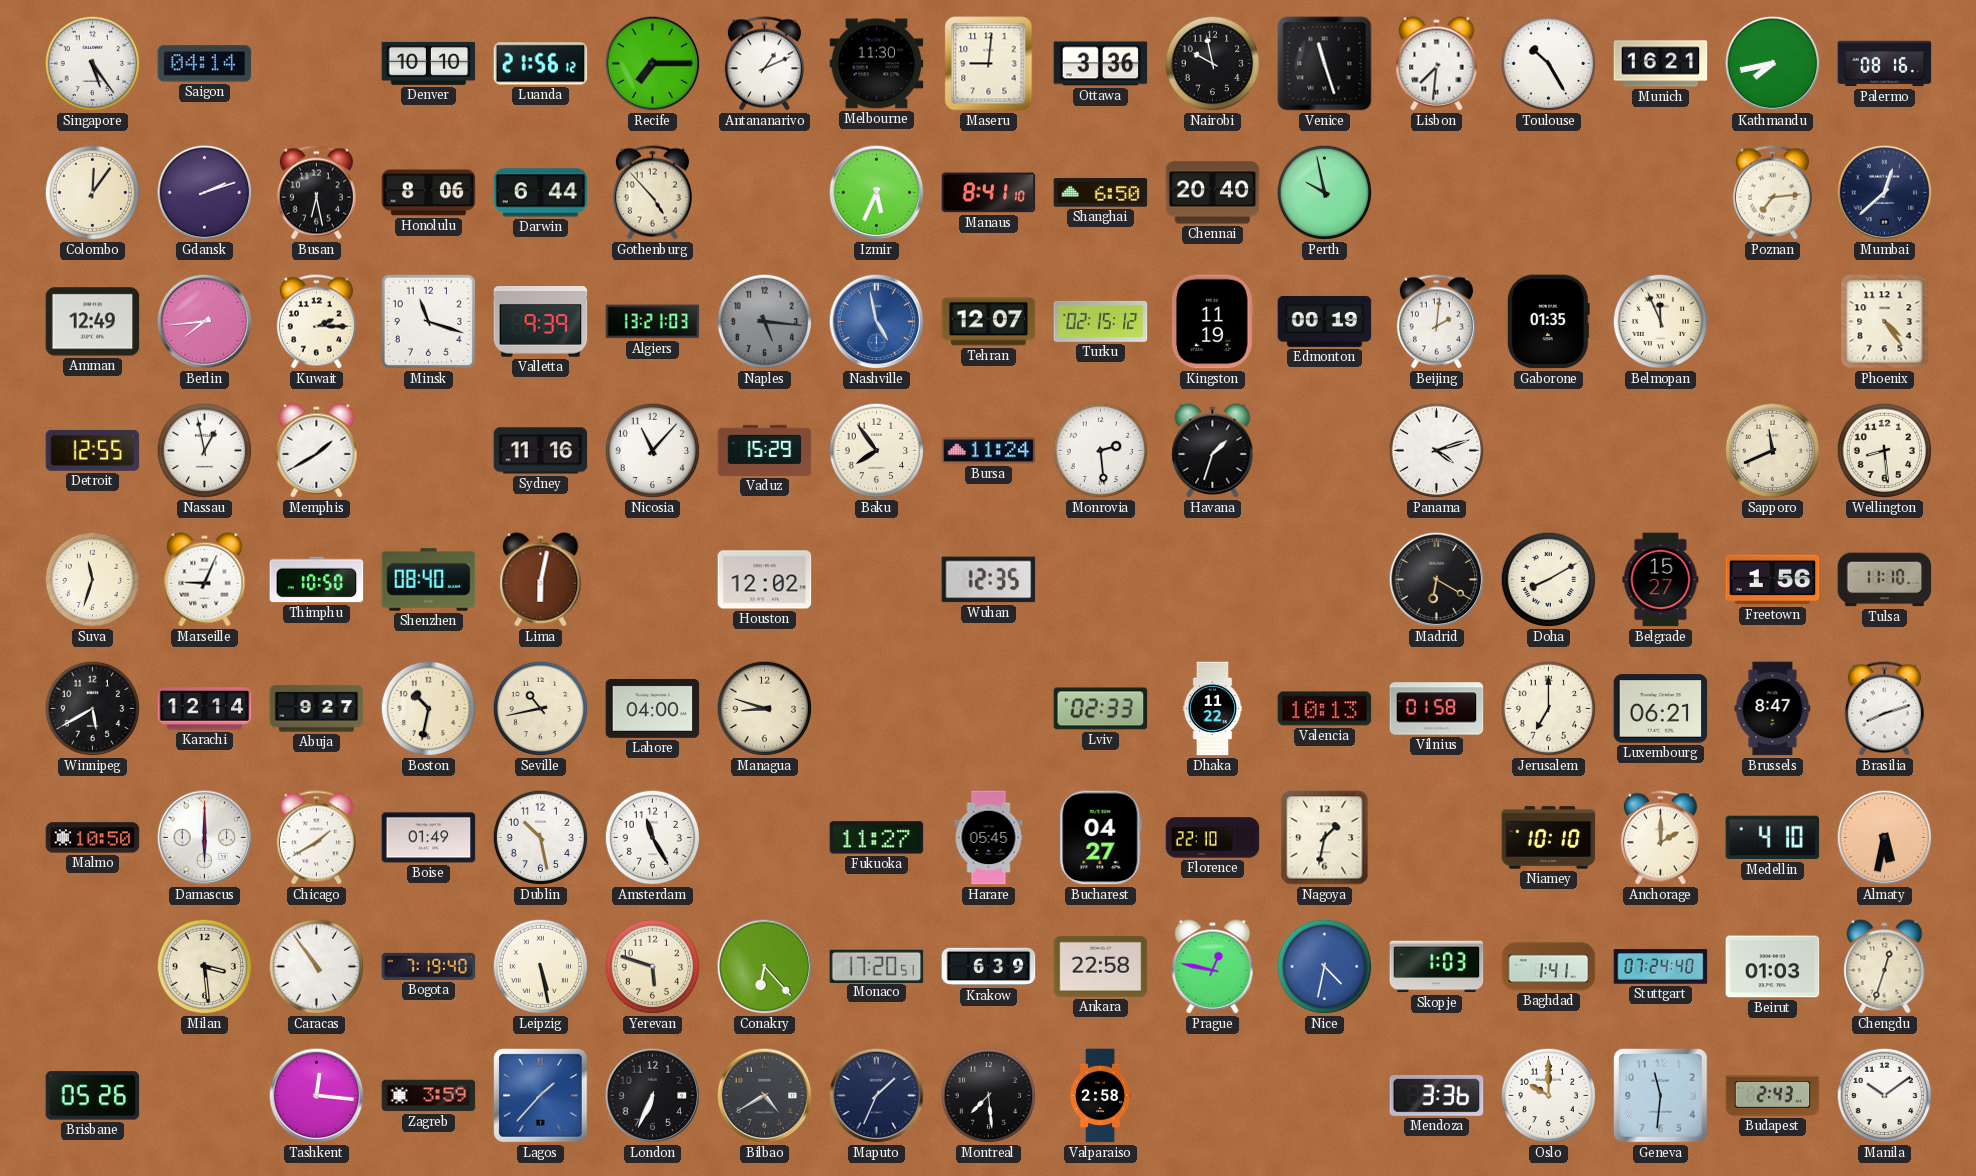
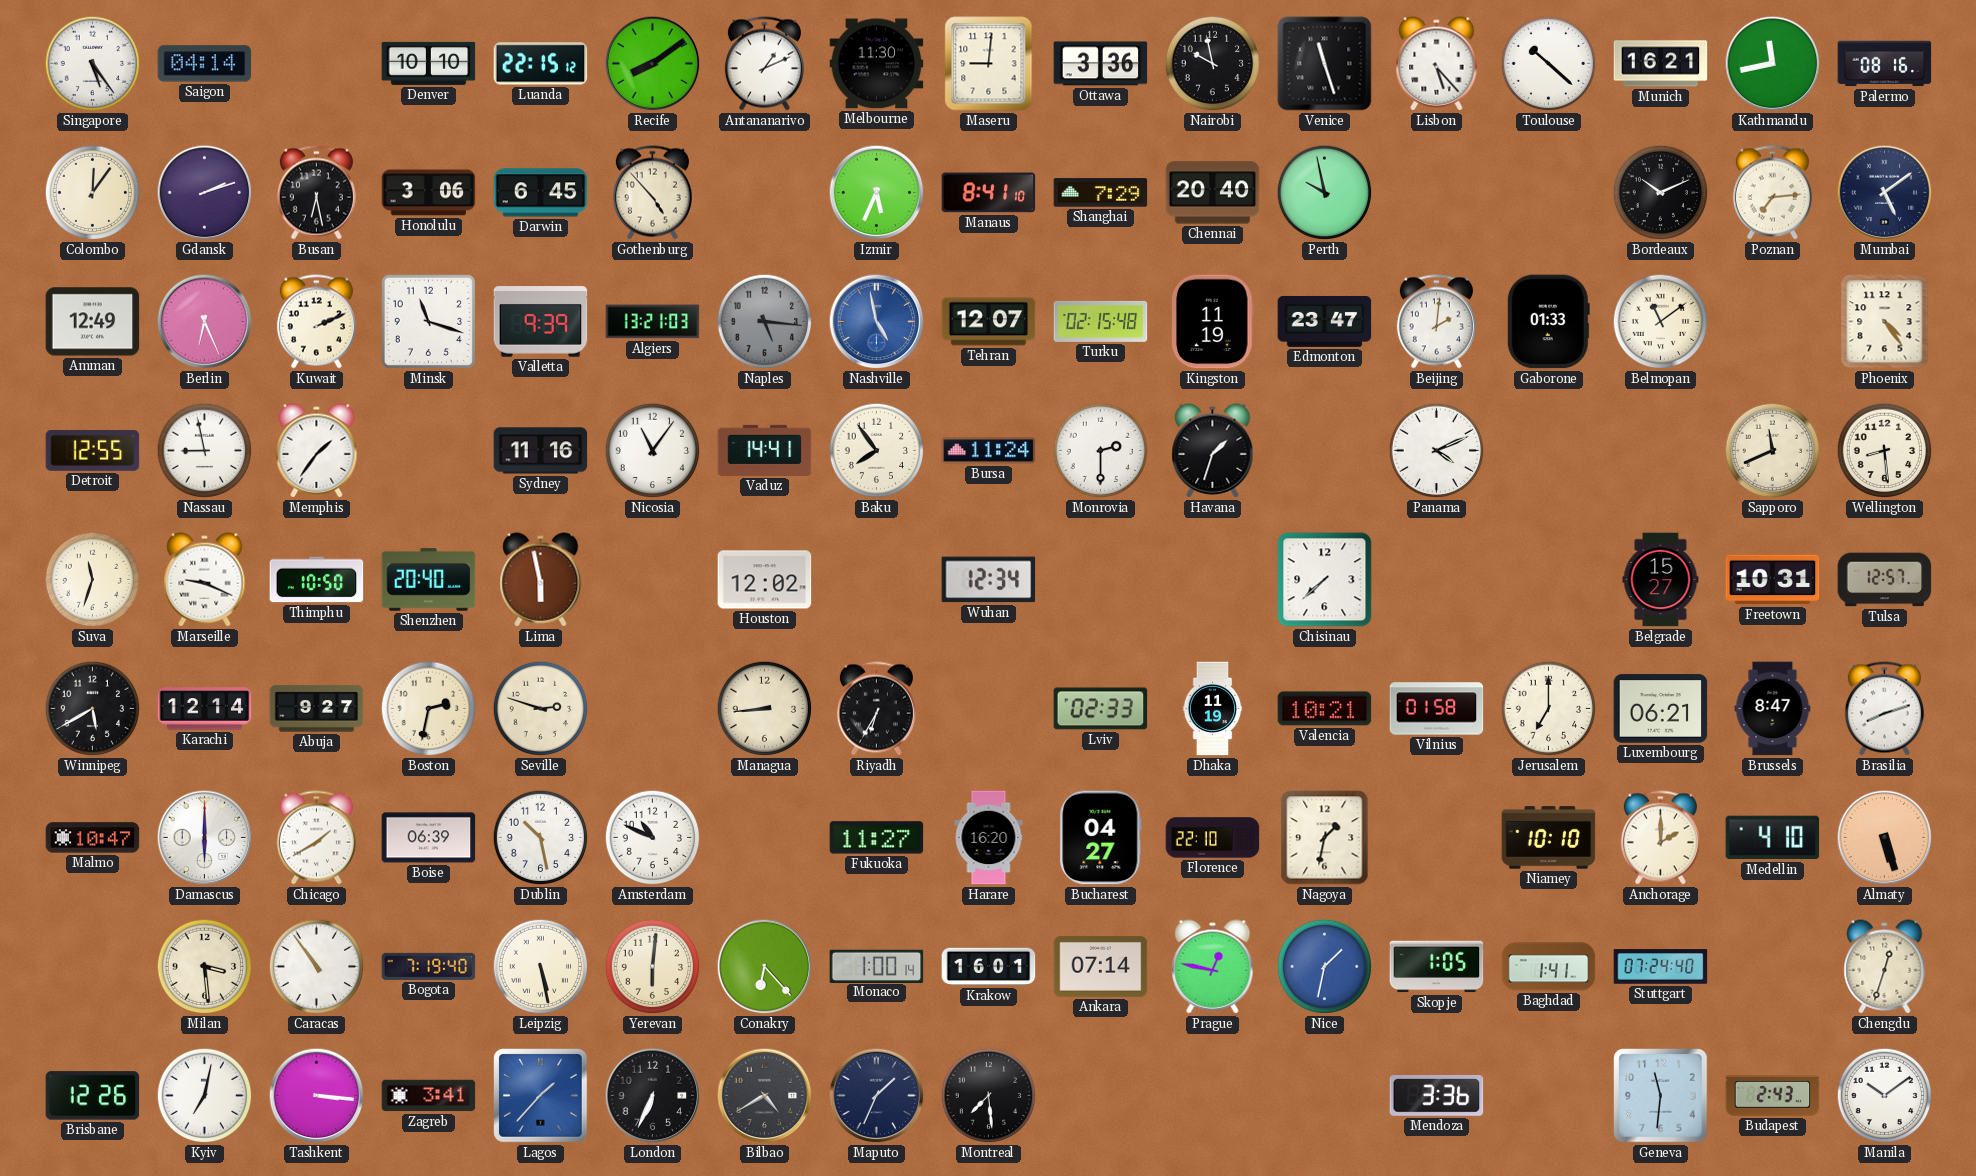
Luanda: 21:56 -> 22:15
Recife: 7:15 -> 8:09
Lisbon: 7:31 -> 5:23
Toulouse: 10:25 -> 10:22
Kathmandu: 7:43 -> 11:43
Honolulu: 8:06 -> 3:06
Darwin: 6:44 -> 6:45
Shanghai: 6:50 -> 7:29
Bordeaux: none -> 10:11
Mumbai: 12:38 -> 5:09
Berlin: 7:44 -> 6:26
Kuwait: 2:15 -> 2:11
Turku: 02:15:12 -> 02:15:48
Edmonton: 00:19 -> 23:47
Gaborone: 01:35 -> 01:33
Belmopan: 11:56 -> 11:09
Nassau: 12:58 -> 8:58
Memphis: 1:40 -> 1:36
Nicosia: 11:07 -> 11:06
Vaduz: 15:29 -> 14:41
Monrovia: 2:29 -> 2:30
Panama: 4:12 -> 4:11
Marseille: 9:04 -> 9:19
Shenzhen: 08:40 -> 20:40
Lima: 6:02 -> 5:58
Wuhan: 12:35 -> 12:34
Chisinau: none -> 7:38
Madrid: 6:20 -> none
Doha: 8:10 -> none
Freetown: 1:56 -> 10:31
Tulsa: 11:10 -> 12:57
Boston: 10:32 -> 2:32
Seville: 10:43 -> 2:48
Lahore: 04:00 -> none
Managua: 8:48 -> 8:44
Riyadh: none -> 6:35
Dhaka: 11:22 -> 11:19
Valencia: 10:13 -> 10:21
Malmo: 10:50 -> 10:47
Boise: 01:49 -> 06:39
Amsterdam: 11:25 -> 10:49
Harare: 05:45 -> 16:20
Almaty: 5:32 -> 5:27
Yerevan: 5:48 -> 6:01
Monaco: 17:20 -> 1:00
Krakow: 6:39 -> 16:01
Ankara: 22:58 -> 07:14
Nice: 4:32 -> 1:32
Skopje: 1:03 -> 1:05
Beirut: 01:03 -> none
Brisbane: 05:26 -> 12:26
Kyiv: none -> 7:02
Tashkent: 12:16 -> 3:16
Zagreb: 3:59 -> 3:41
Valparaiso: 2:58 -> none
Oslo: 10:00 -> none
